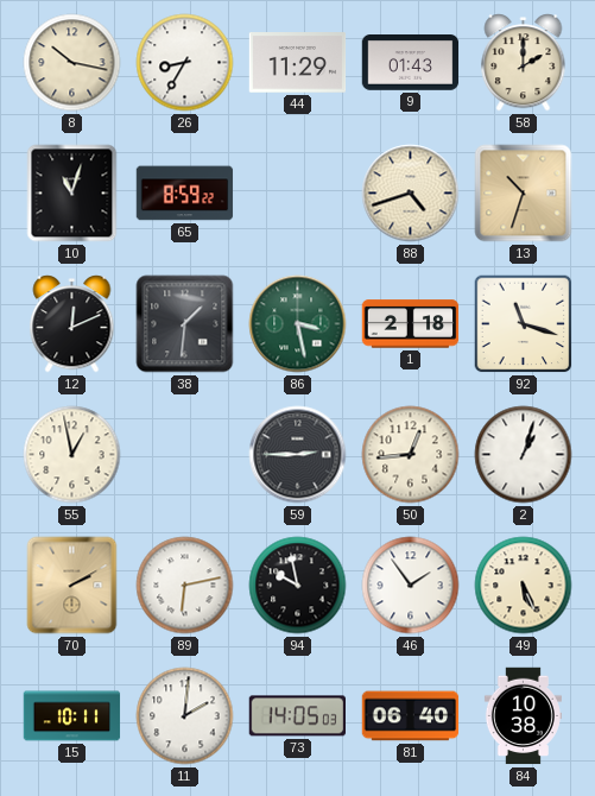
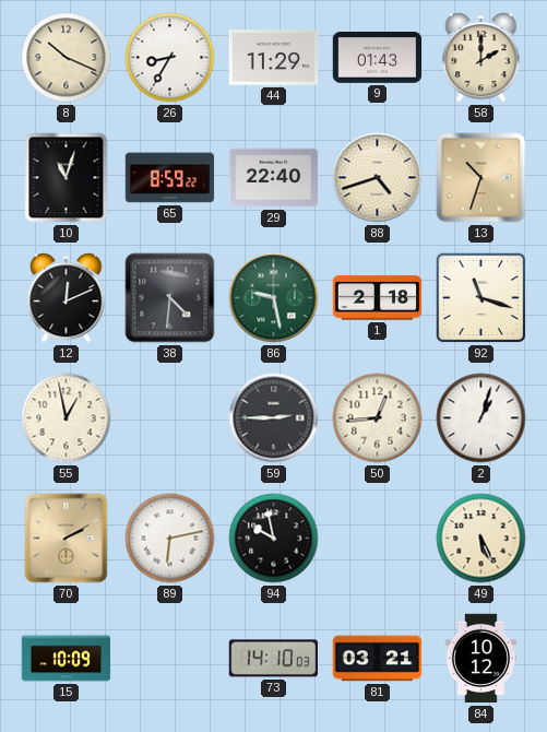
8: 10:17 -> 10:19
29: none -> 22:40
38: 1:31 -> 4:31
86: 3:28 -> 9:28
46: 1:54 -> none
15: 10:11 -> 10:09
11: 2:01 -> none
73: 14:05 -> 14:10
81: 06:40 -> 03:21
84: 10:38 -> 10:12
